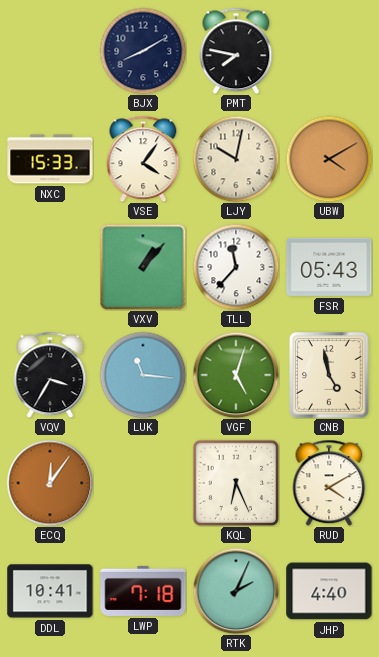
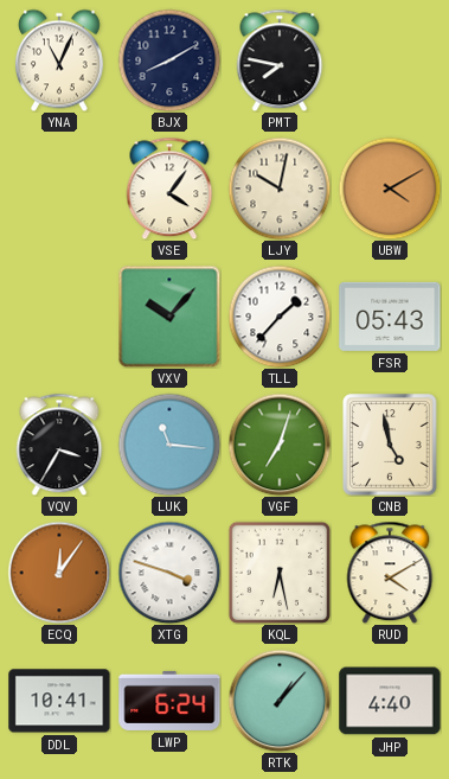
YNA: none -> 11:04
NXC: 15:33 -> none
VXV: 1:07 -> 10:07
TLL: 11:37 -> 1:37
VGF: 5:03 -> 7:03
XTG: none -> 3:48
KQL: 6:26 -> 6:28
LWP: 7:18 -> 6:24
RTK: 2:04 -> 1:07
